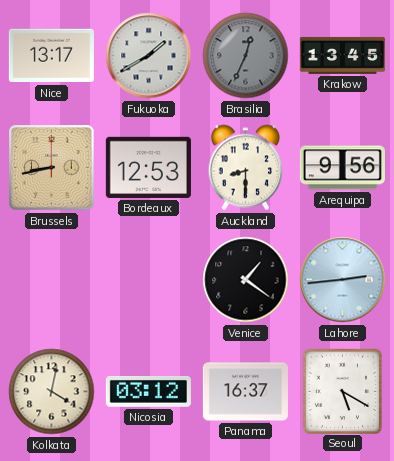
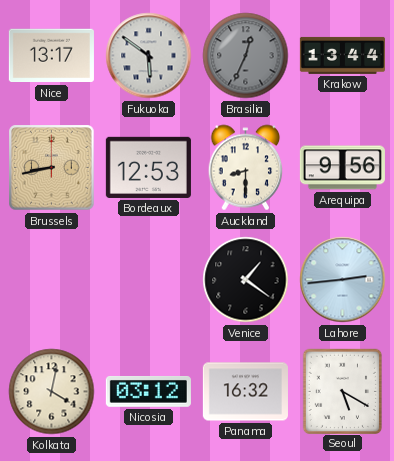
Fukuoka: 1:40 -> 5:51
Krakow: 13:45 -> 13:44
Panama: 16:37 -> 16:32
